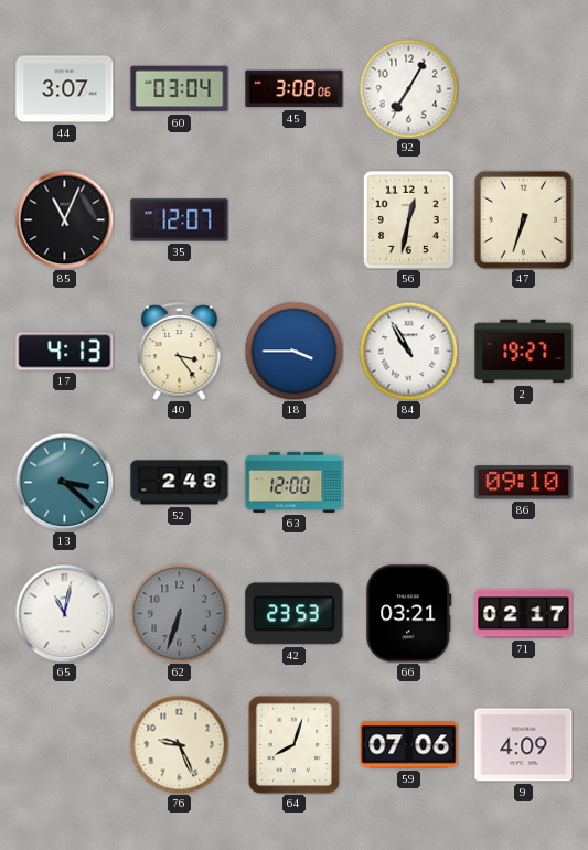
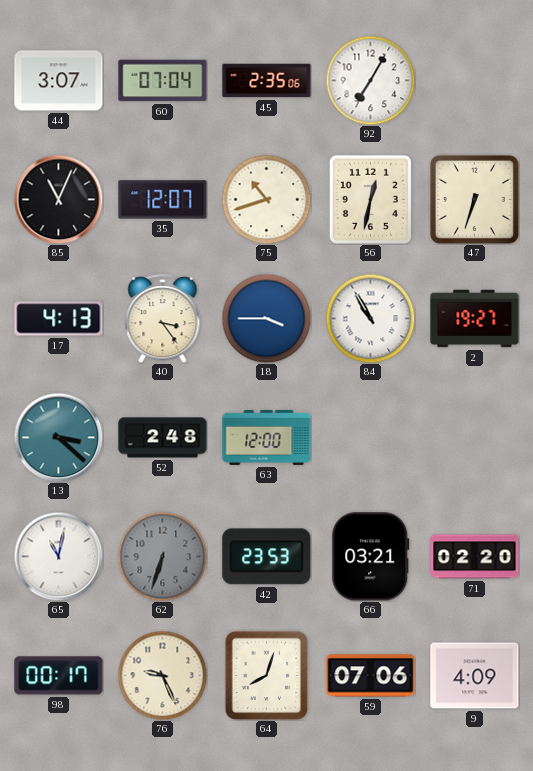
60: 03:04 -> 07:04
45: 3:08 -> 2:35
75: none -> 10:42
86: 09:10 -> none
71: 02:17 -> 02:20
98: none -> 00:17
